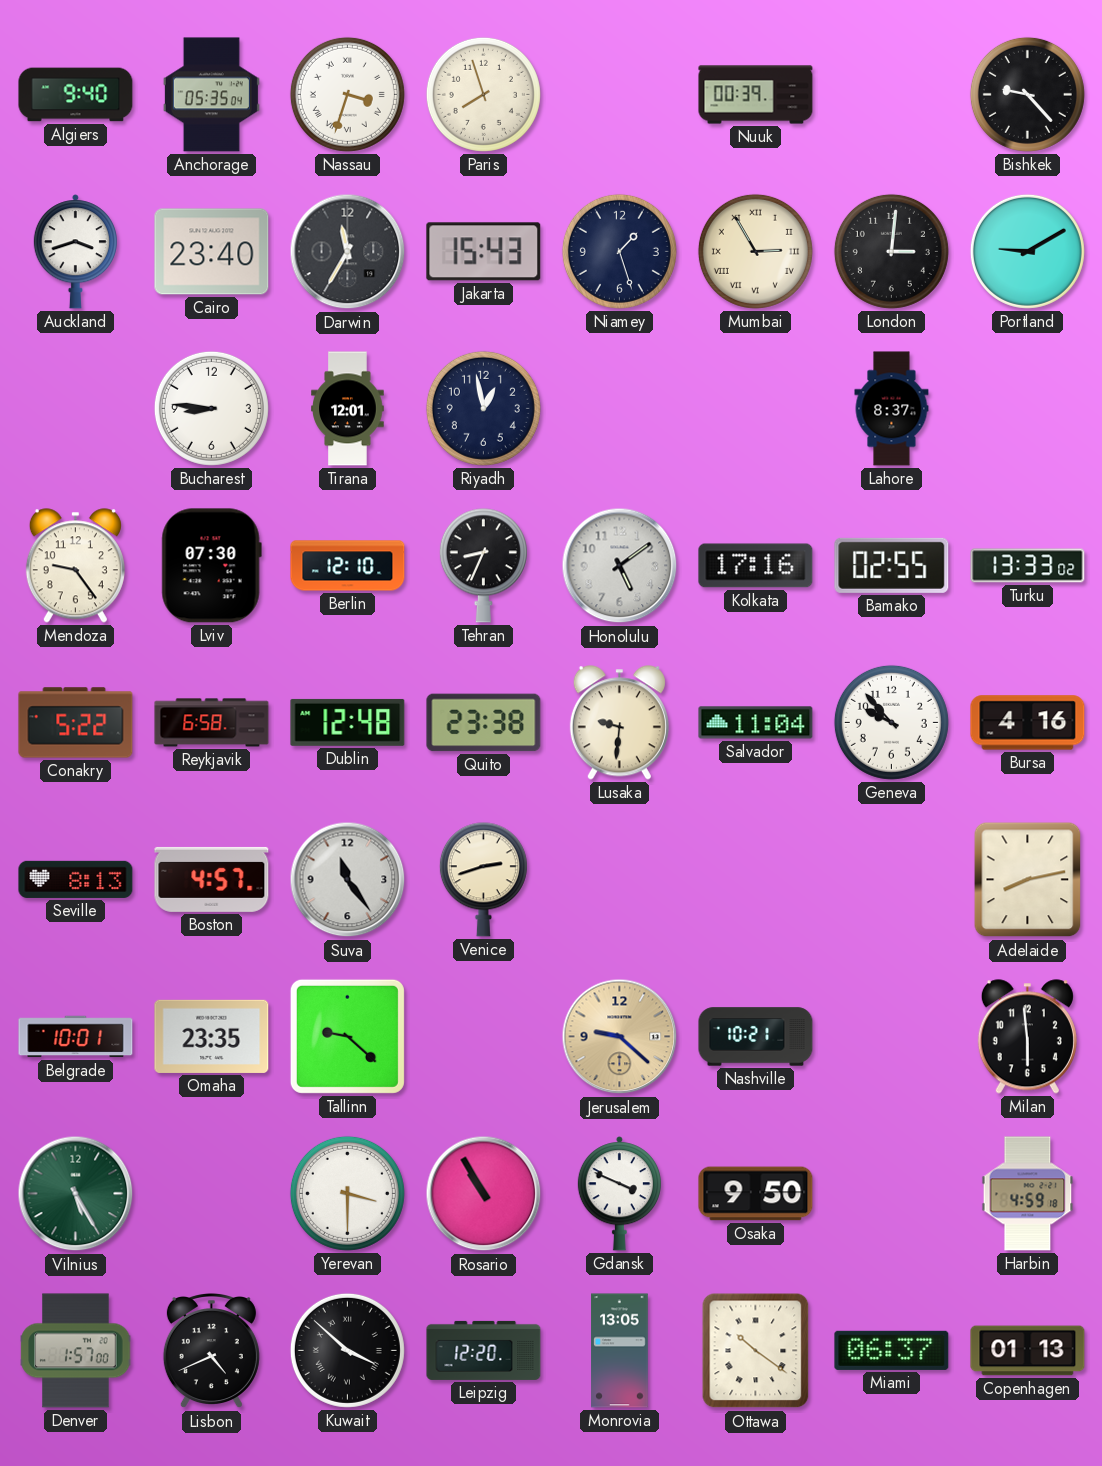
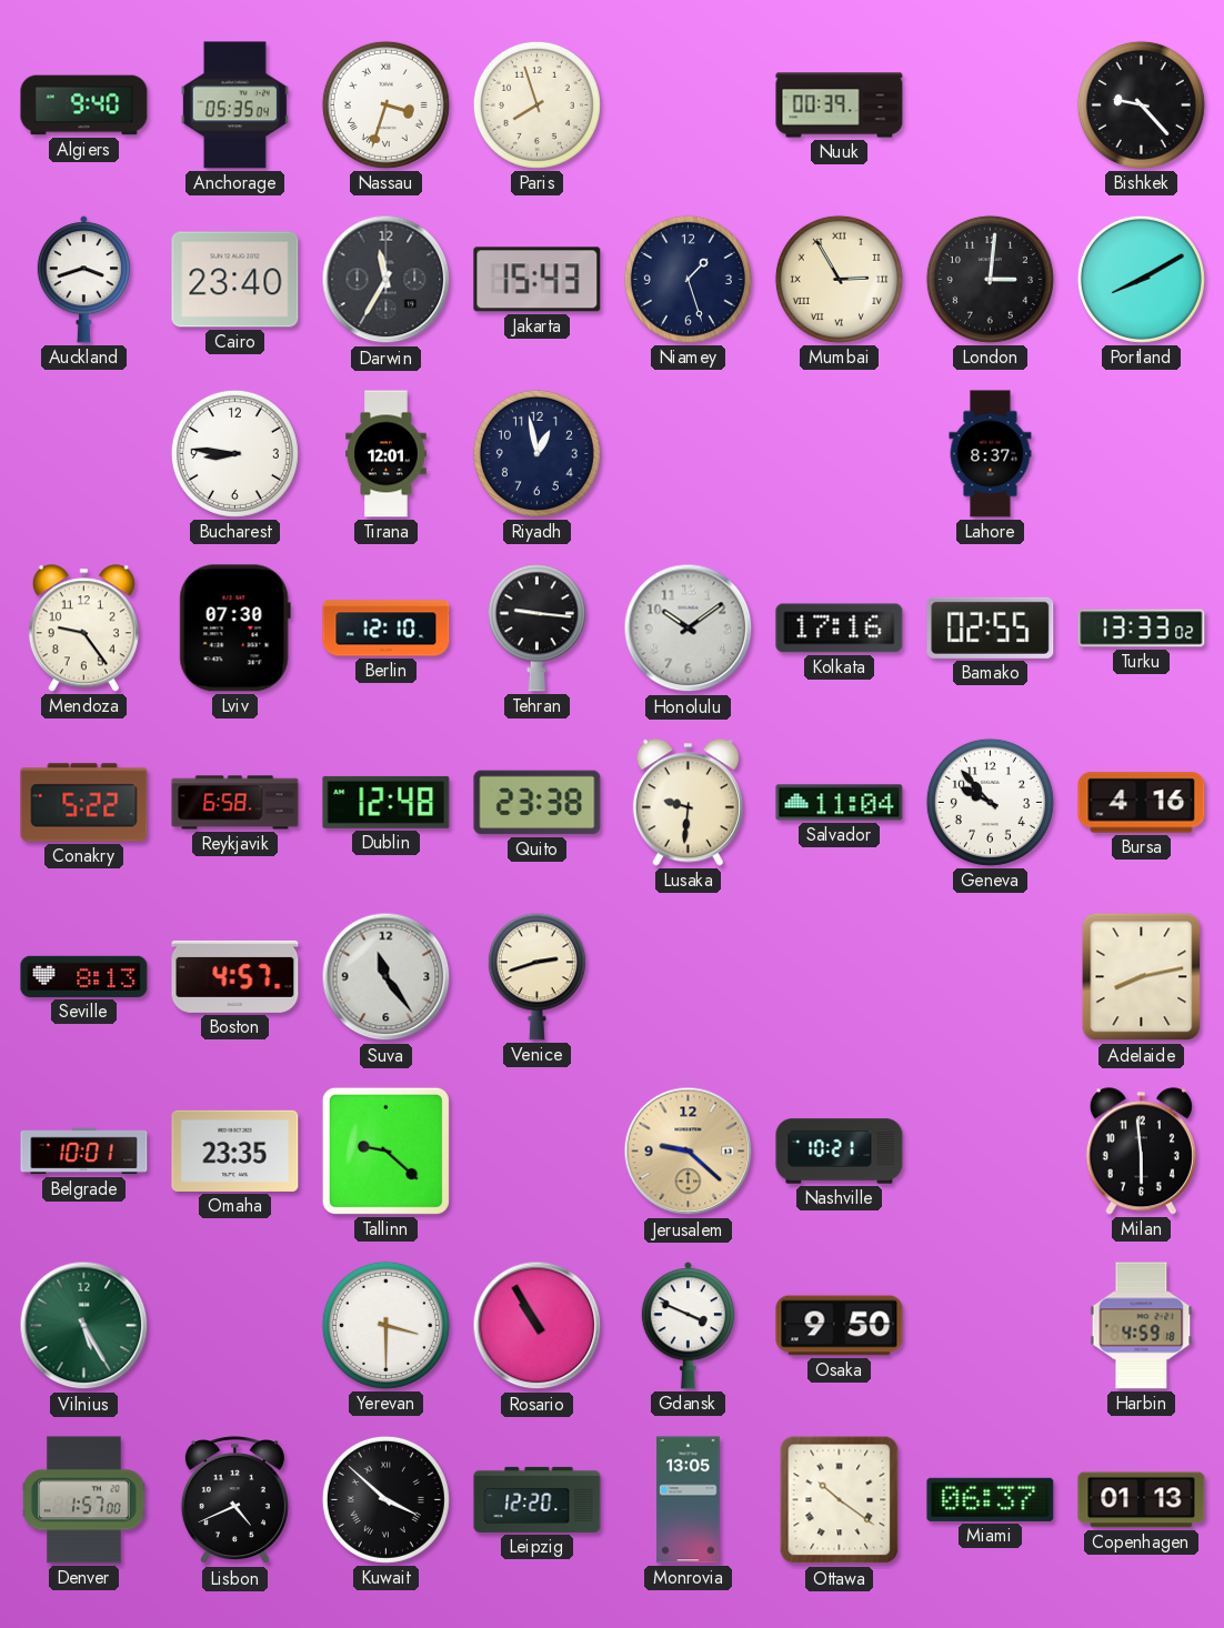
Portland: 9:10 -> 8:10
Tehran: 8:34 -> 9:16
Honolulu: 5:09 -> 10:09
